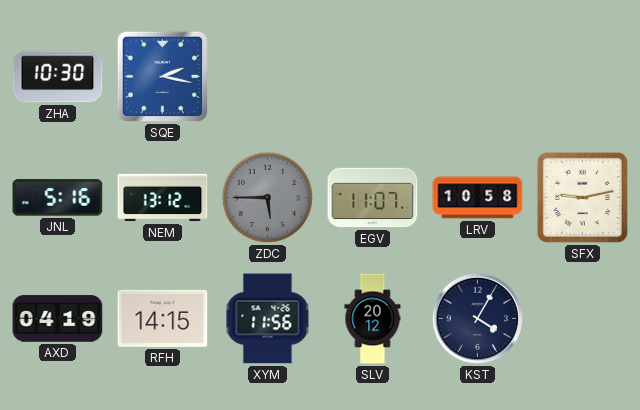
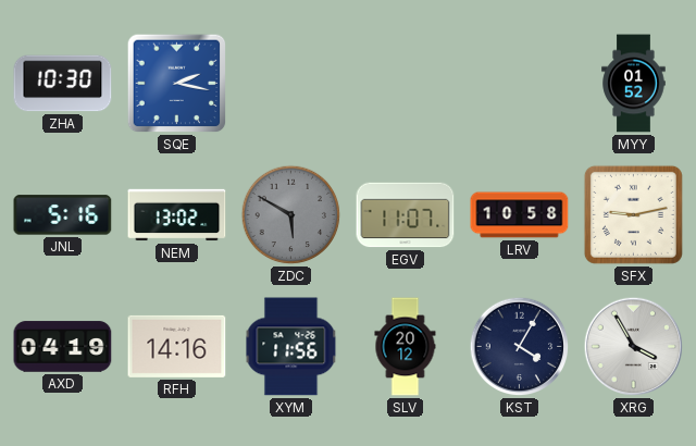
MYY: none -> 01:52
NEM: 13:12 -> 13:02
ZDC: 5:45 -> 5:50
RFH: 14:15 -> 14:16
XRG: none -> 3:55
